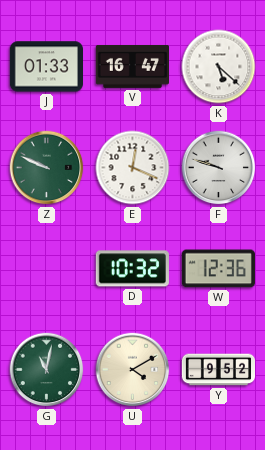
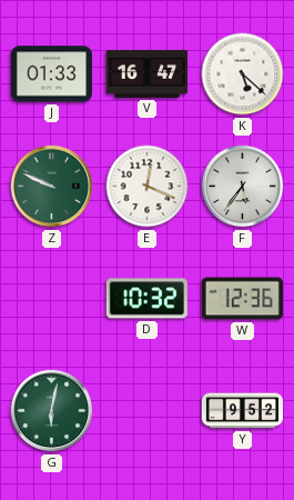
F: 9:48 -> 5:36
G: 11:02 -> 6:02
U: 4:10 -> none
